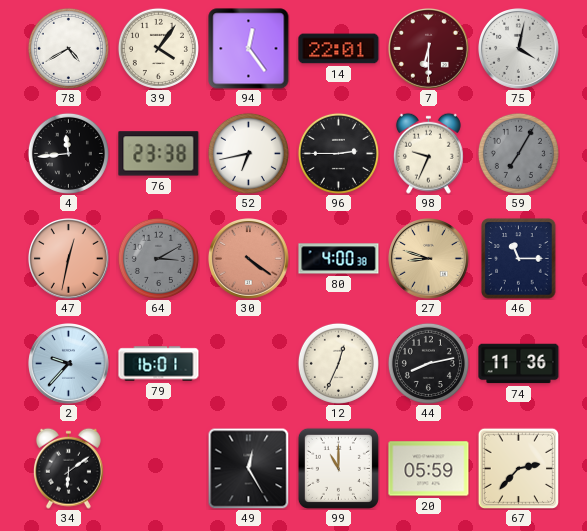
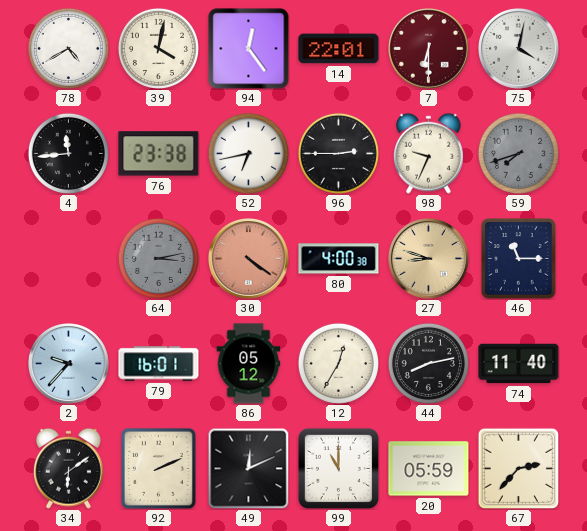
39: 4:06 -> 4:02
59: 7:05 -> 7:42
47: 12:32 -> none
64: 3:10 -> 3:13
86: none -> 05:12
12: 12:34 -> 12:35
74: 11:36 -> 11:40
92: none -> 2:11
49: 12:25 -> 12:11
